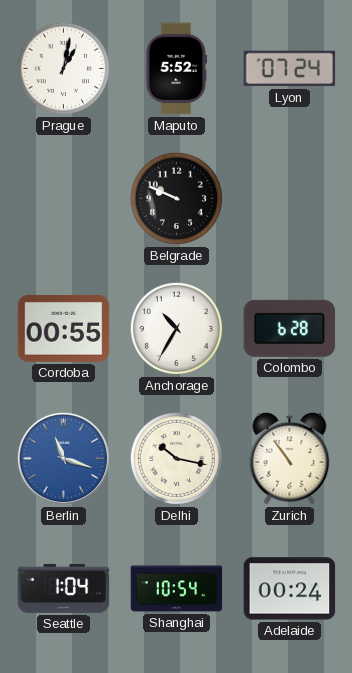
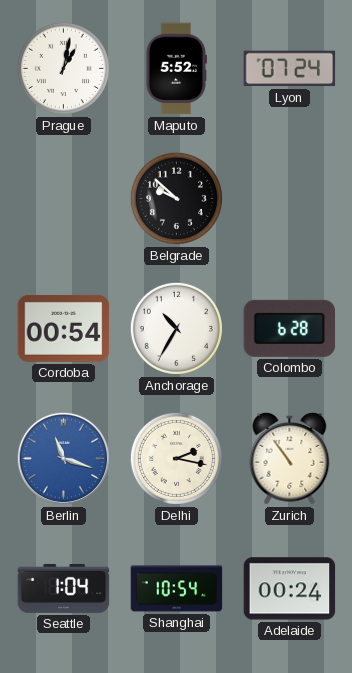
Belgrade: 9:49 -> 9:52
Cordoba: 00:55 -> 00:54
Delhi: 10:17 -> 2:17
